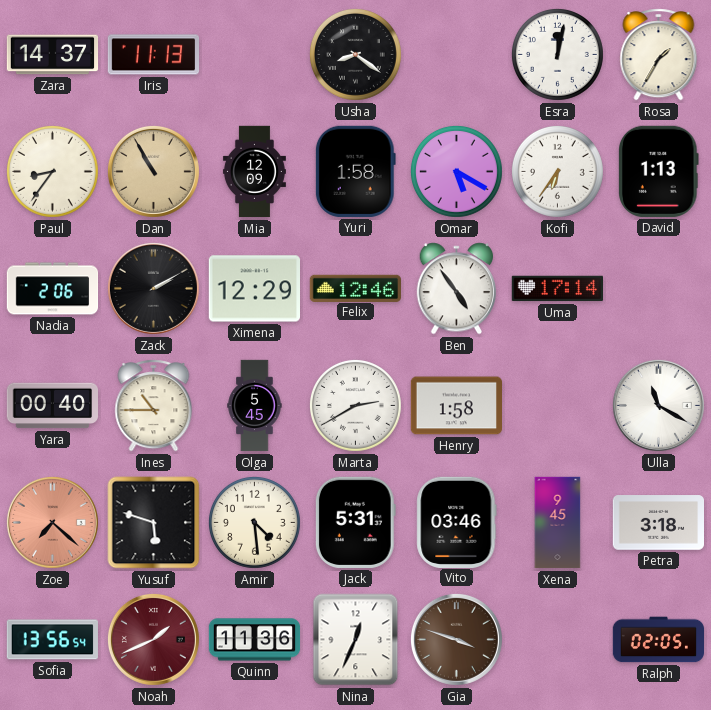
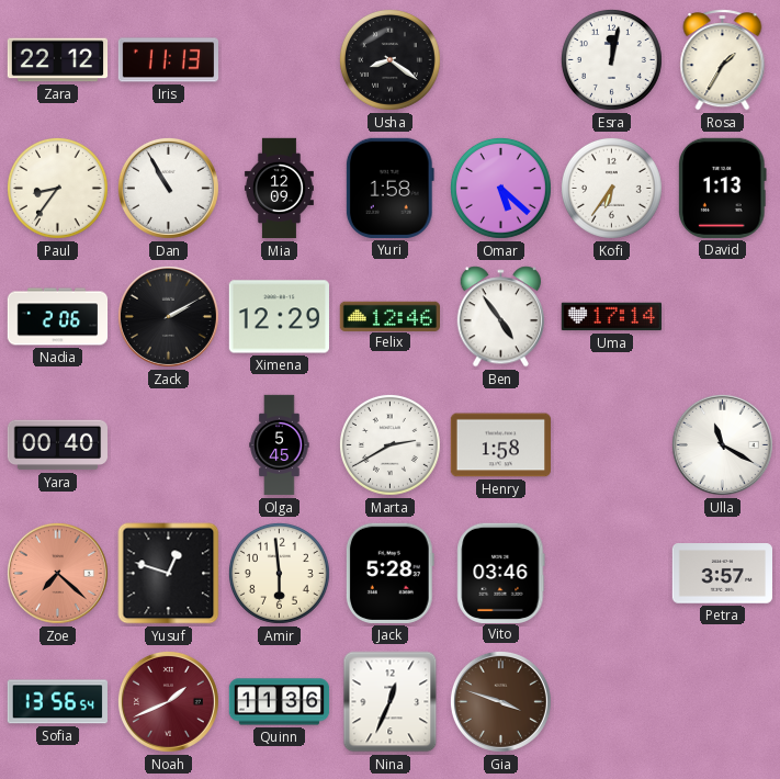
Zara: 14:37 -> 22:12
Dan dial: champagne -> white
Omar: 5:20 -> 5:22
Ines: 10:45 -> none
Yusuf: 5:48 -> 12:48
Amir: 4:29 -> 5:59
Jack: 5:31 -> 5:28
Xena: 9:45 -> none
Petra: 3:18 -> 3:57
Ralph: 02:05 -> none
